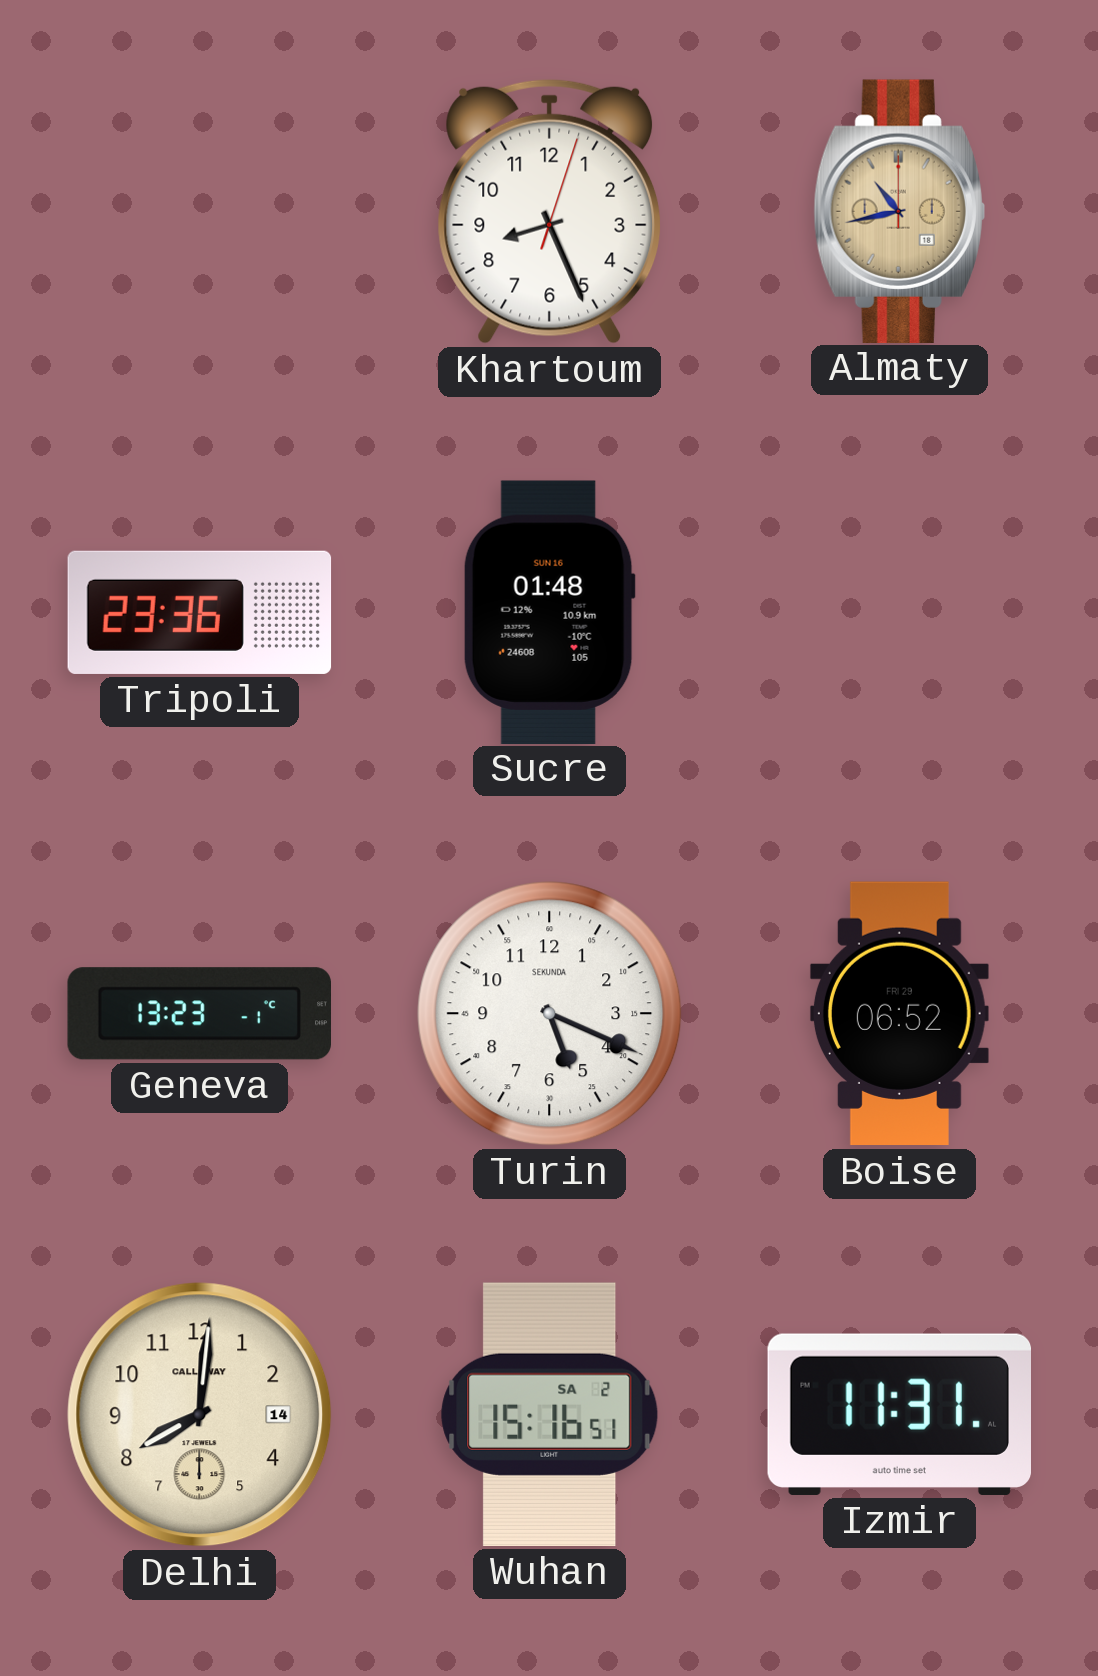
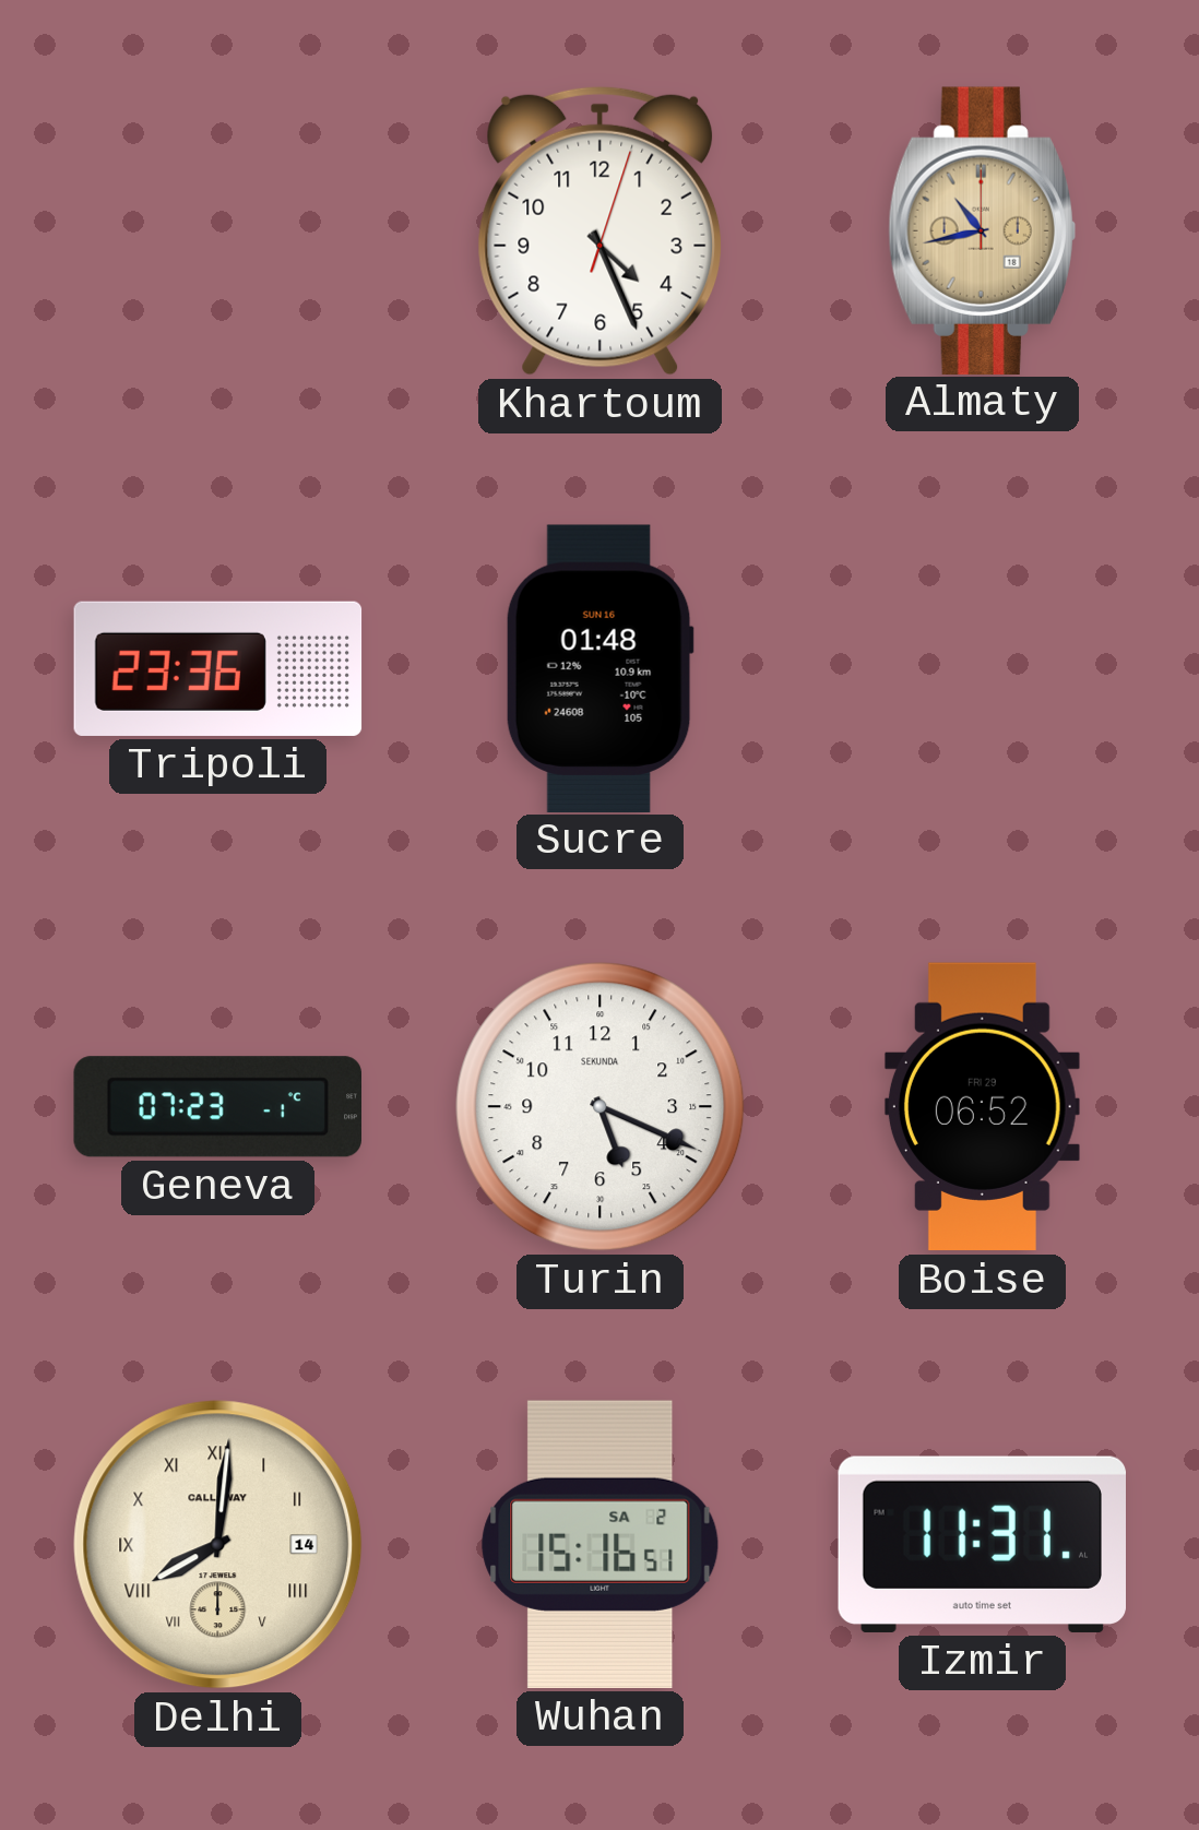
Khartoum: 8:26 -> 4:26
Geneva: 13:23 -> 07:23
Delhi numerals: Arabic -> Roman
